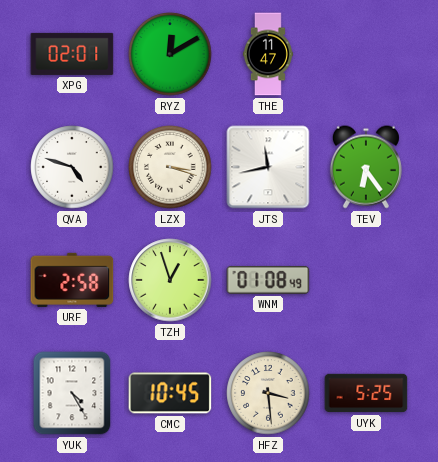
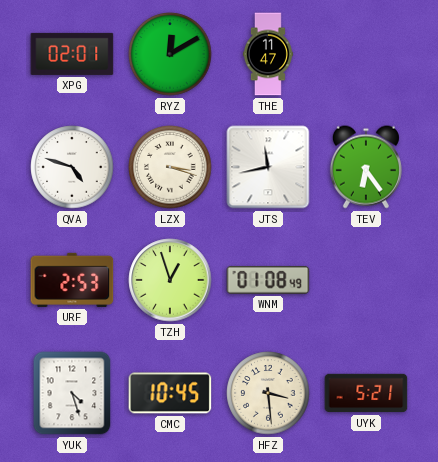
URF: 2:58 -> 2:53
YUK: 4:25 -> 4:27
UYK: 5:25 -> 5:21
